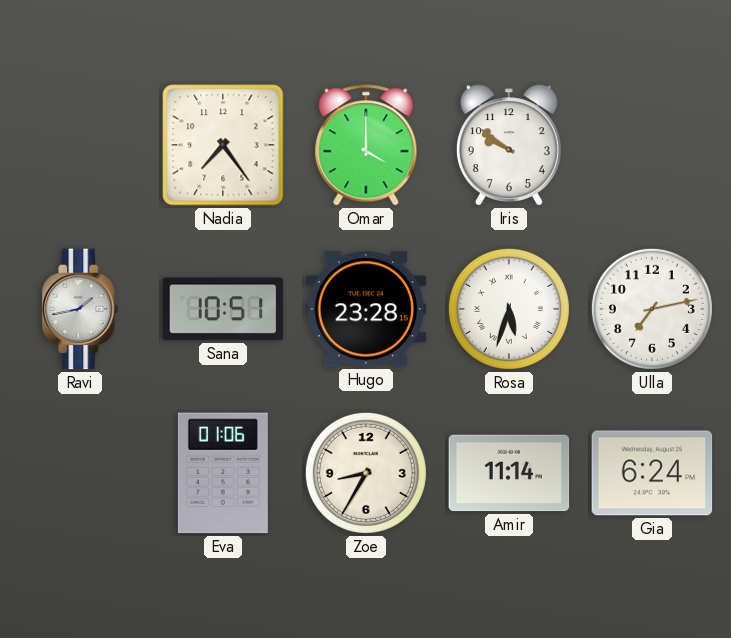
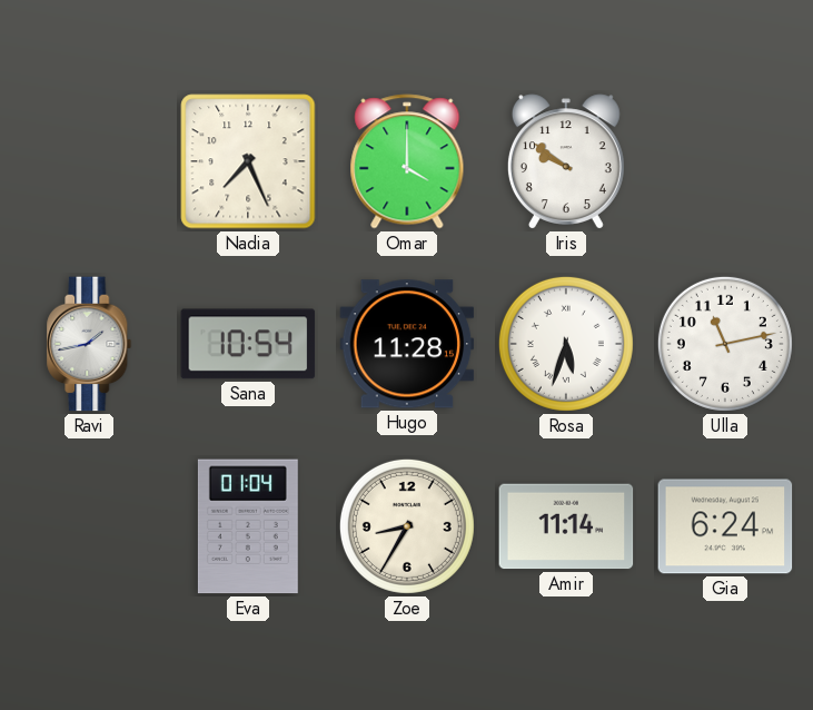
Nadia: 7:24 -> 7:26
Sana: 10:51 -> 10:54
Hugo: 23:28 -> 11:28
Ulla: 7:13 -> 11:13
Eva: 01:06 -> 01:04
